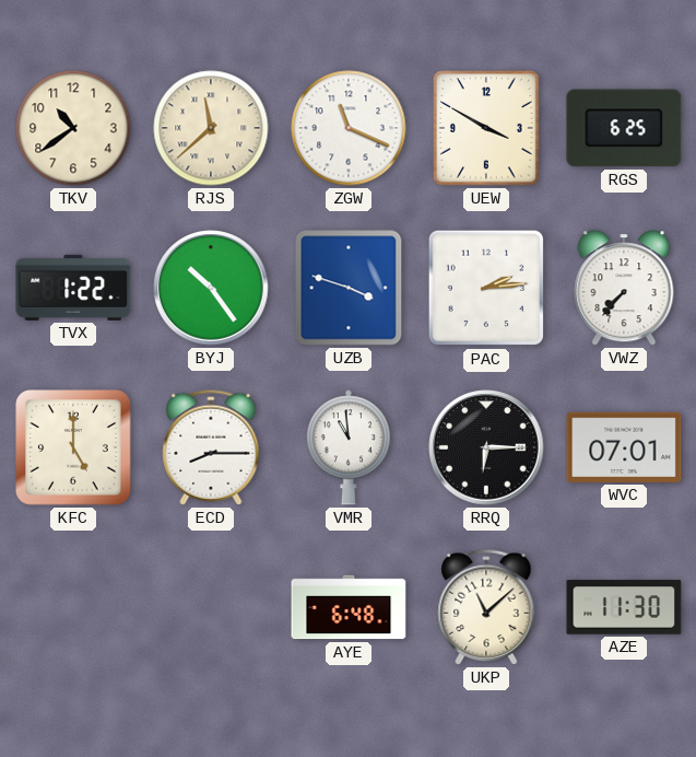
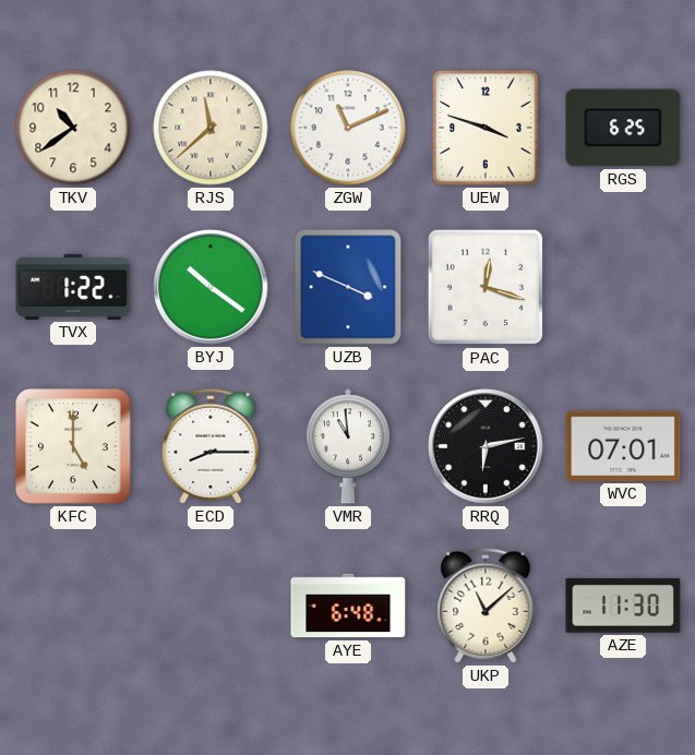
ZGW: 11:19 -> 11:11
UEW: 3:50 -> 3:48
BYJ: 10:24 -> 10:21
UZB: 3:48 -> 3:49
PAC: 2:14 -> 12:18
VWZ: 7:37 -> none
RRQ: 6:15 -> 6:13
